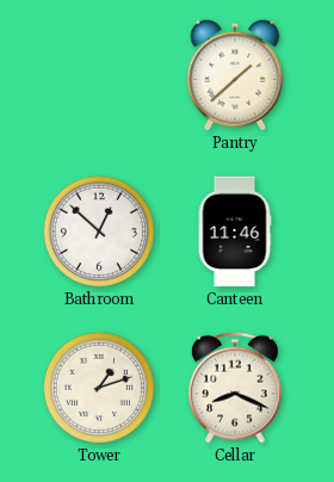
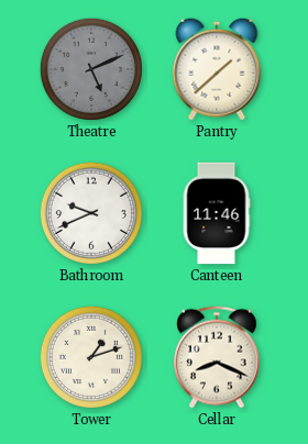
Theatre: none -> 5:11
Bathroom: 12:52 -> 9:41
